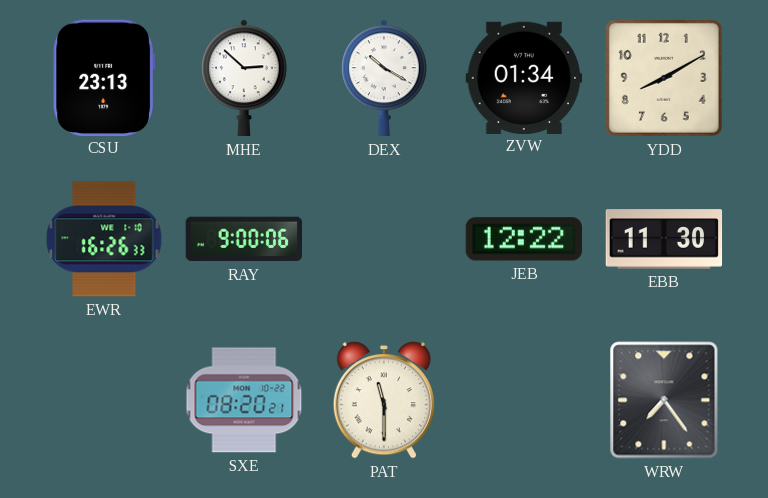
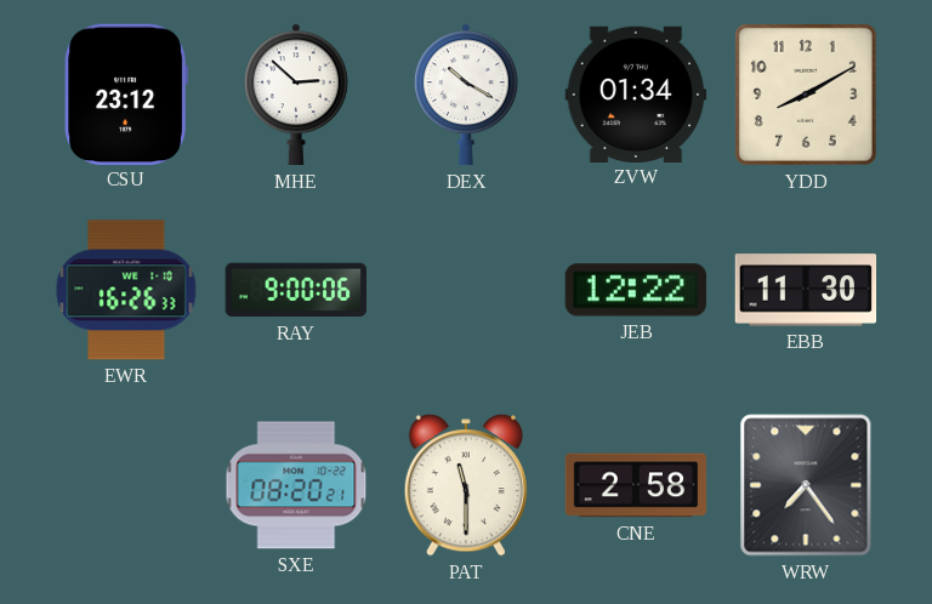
CSU: 23:13 -> 23:12
CNE: none -> 2:58
